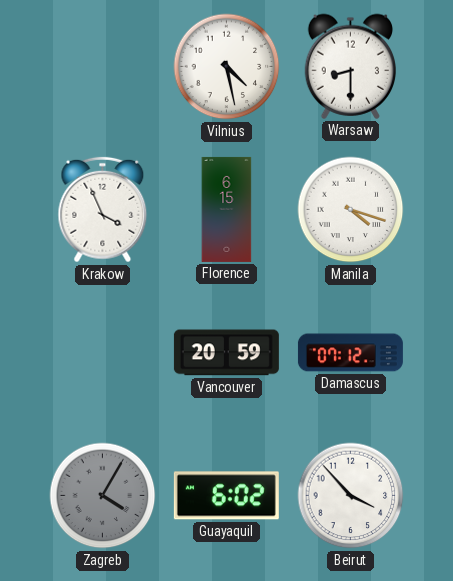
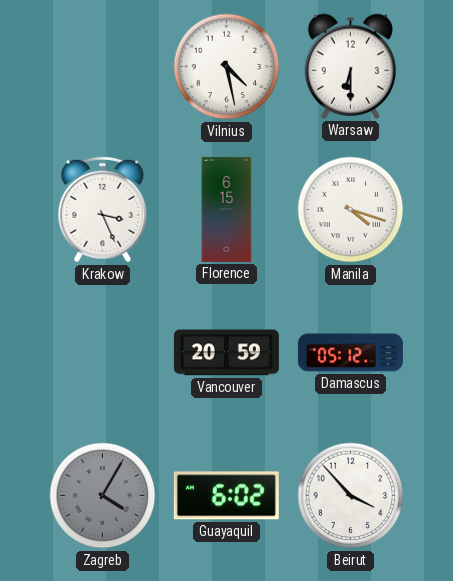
Warsaw: 8:30 -> 6:30
Krakow: 3:56 -> 3:26
Damascus: 07:12 -> 05:12
